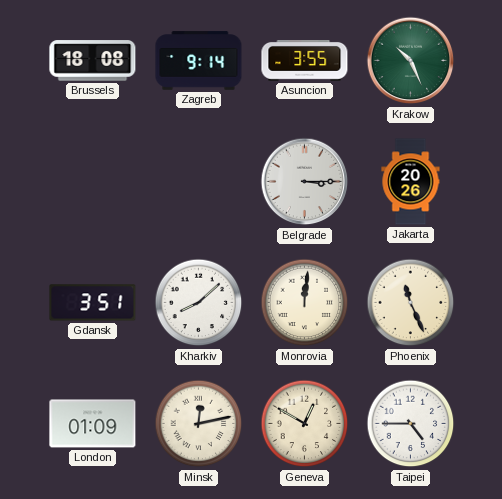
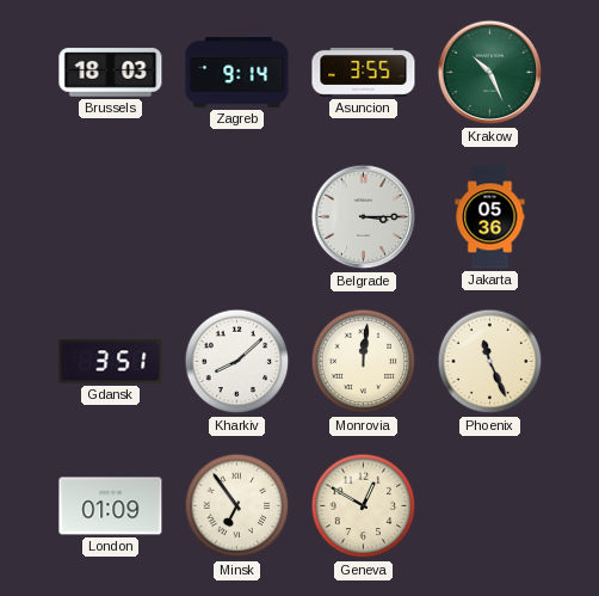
Brussels: 18:08 -> 18:03
Jakarta: 20:26 -> 05:36
Minsk: 12:13 -> 6:54
Taipei: 4:45 -> none
